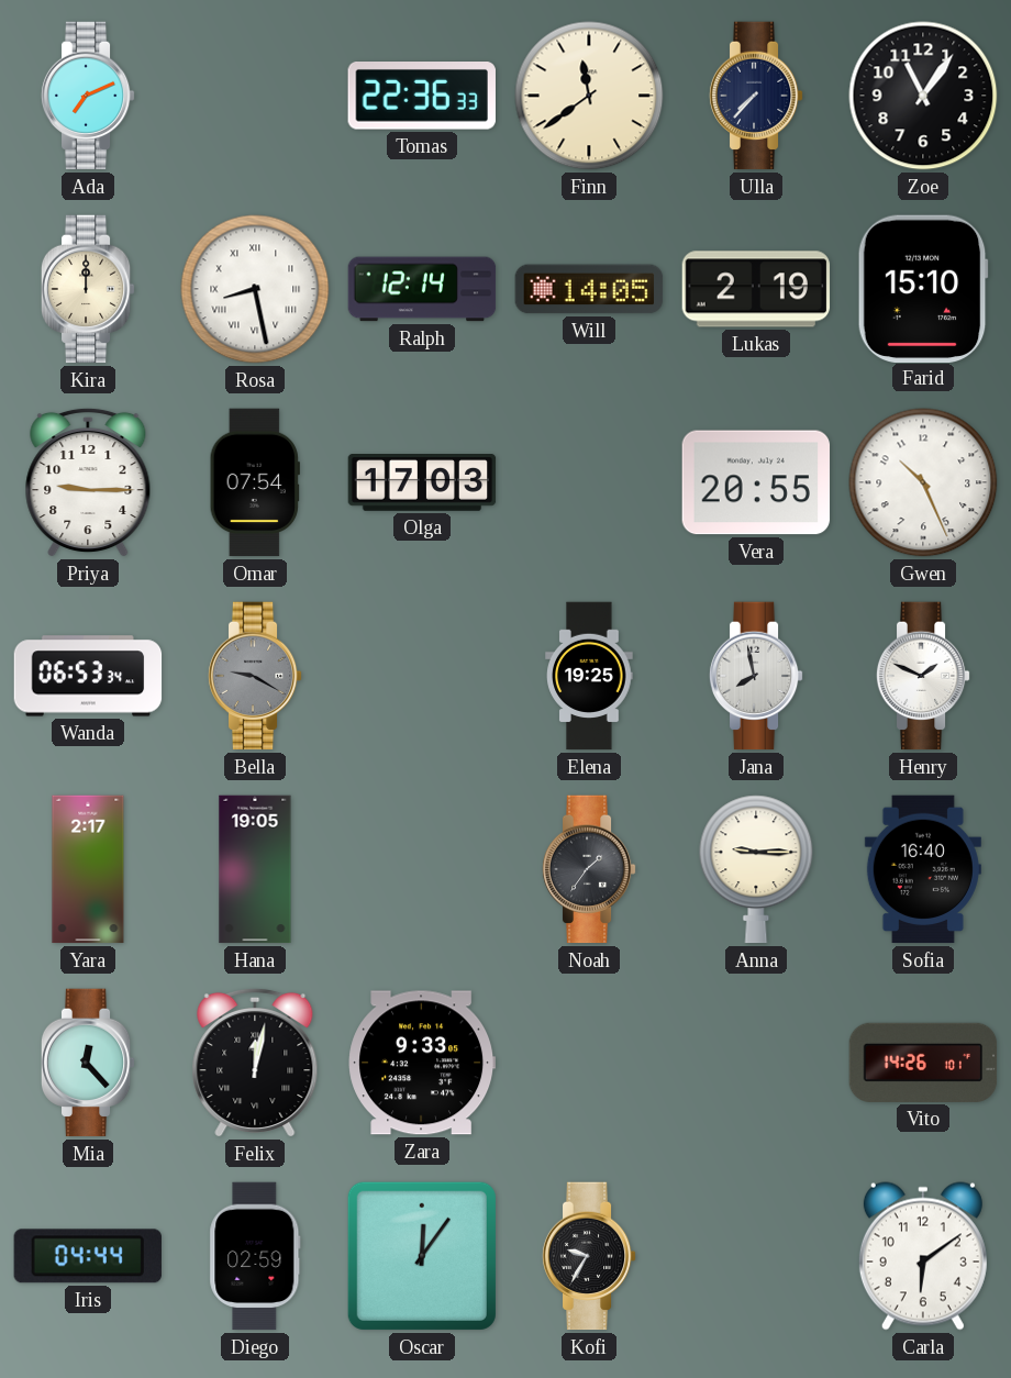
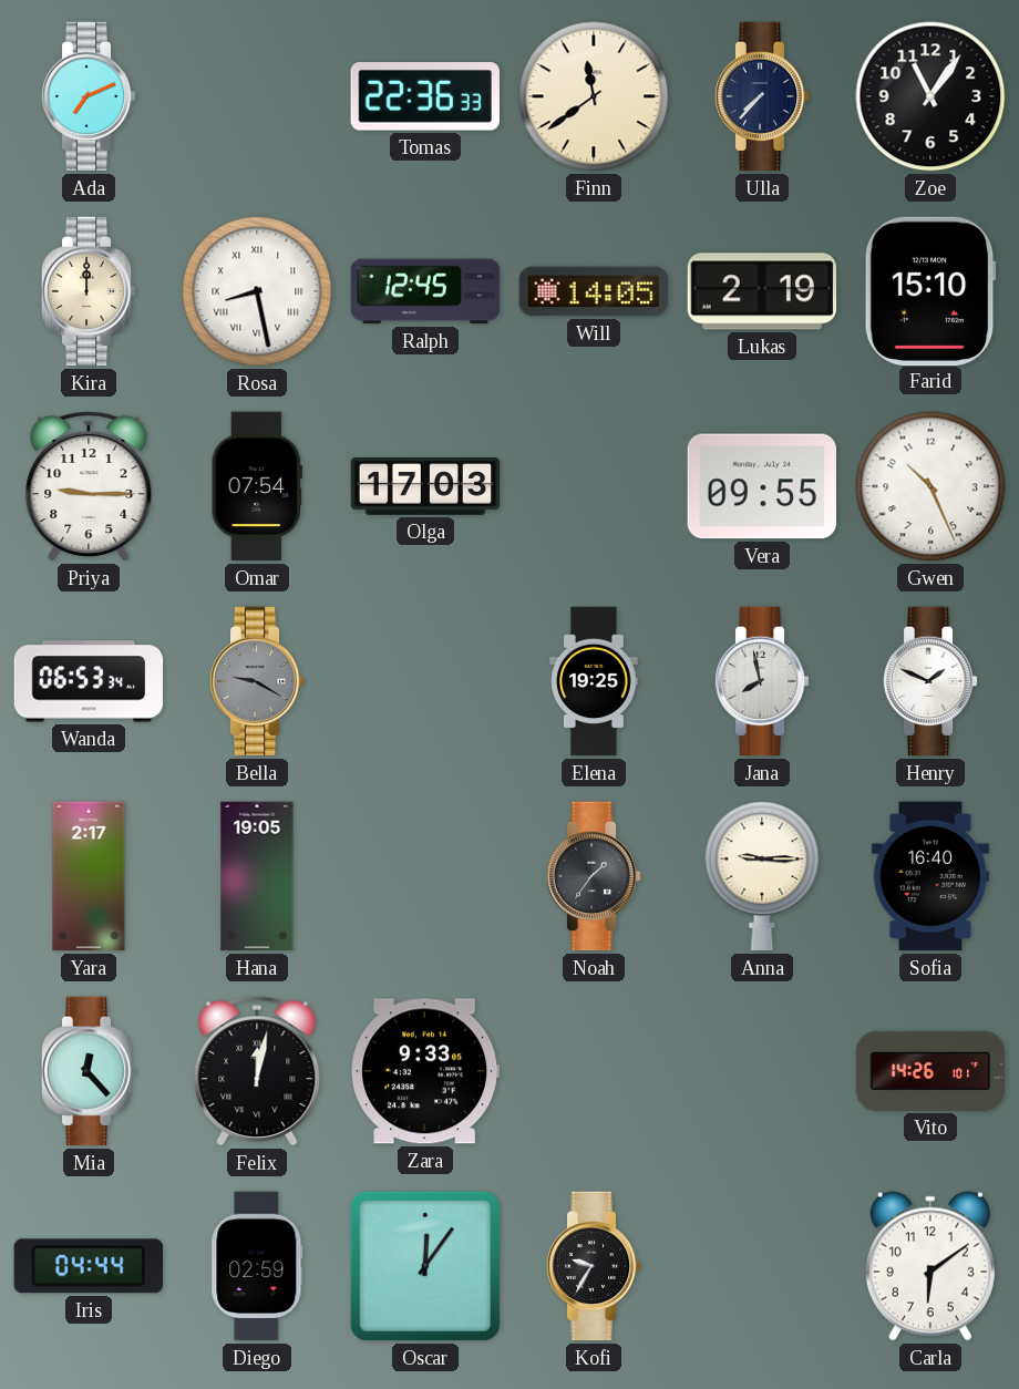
Ralph: 12:14 -> 12:45
Vera: 20:55 -> 09:55
